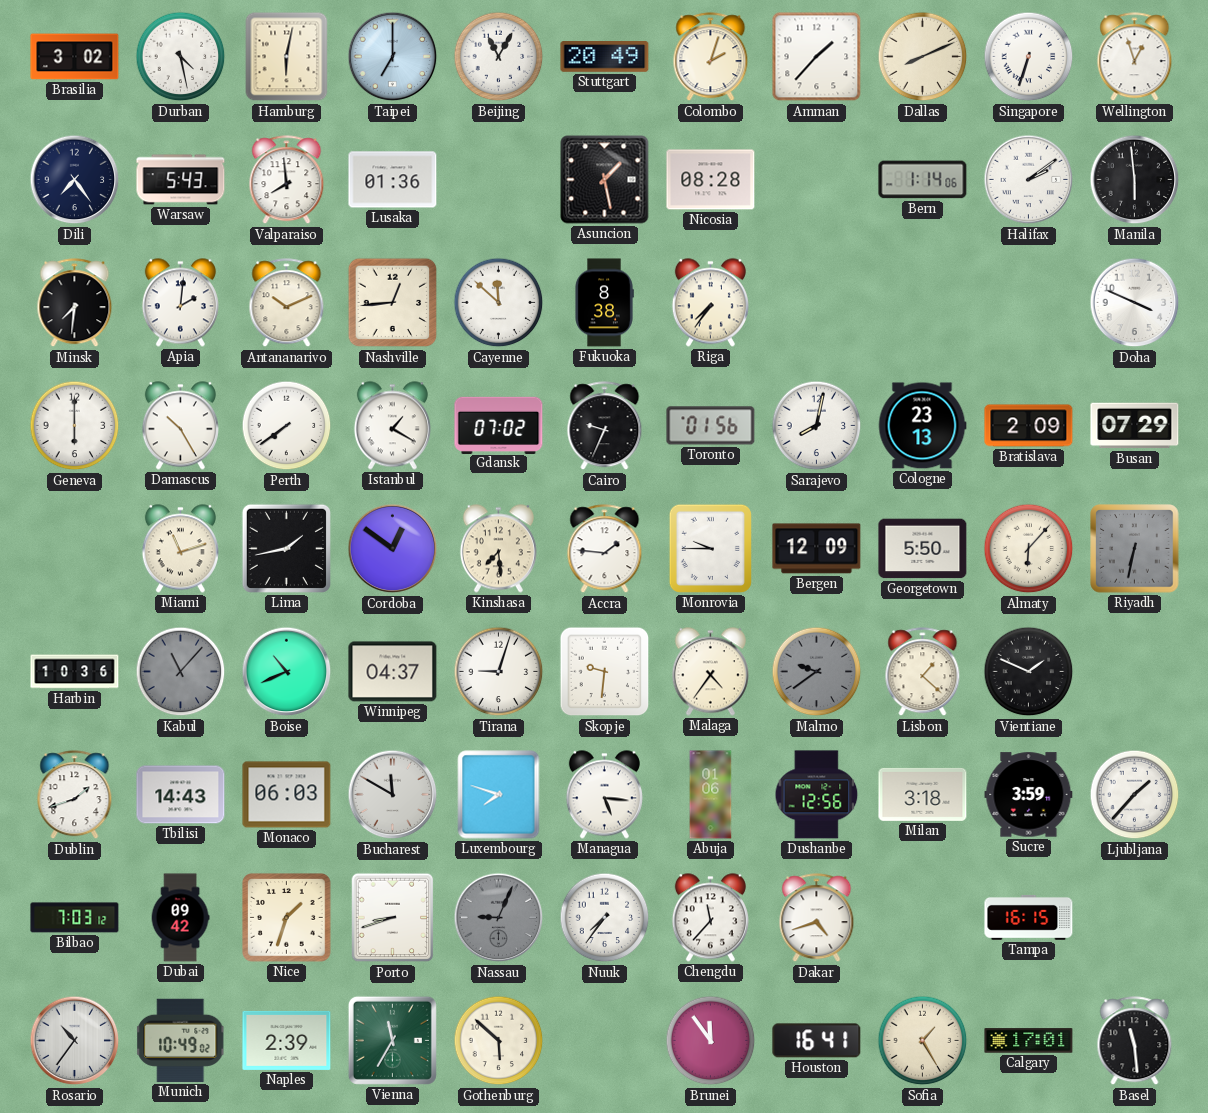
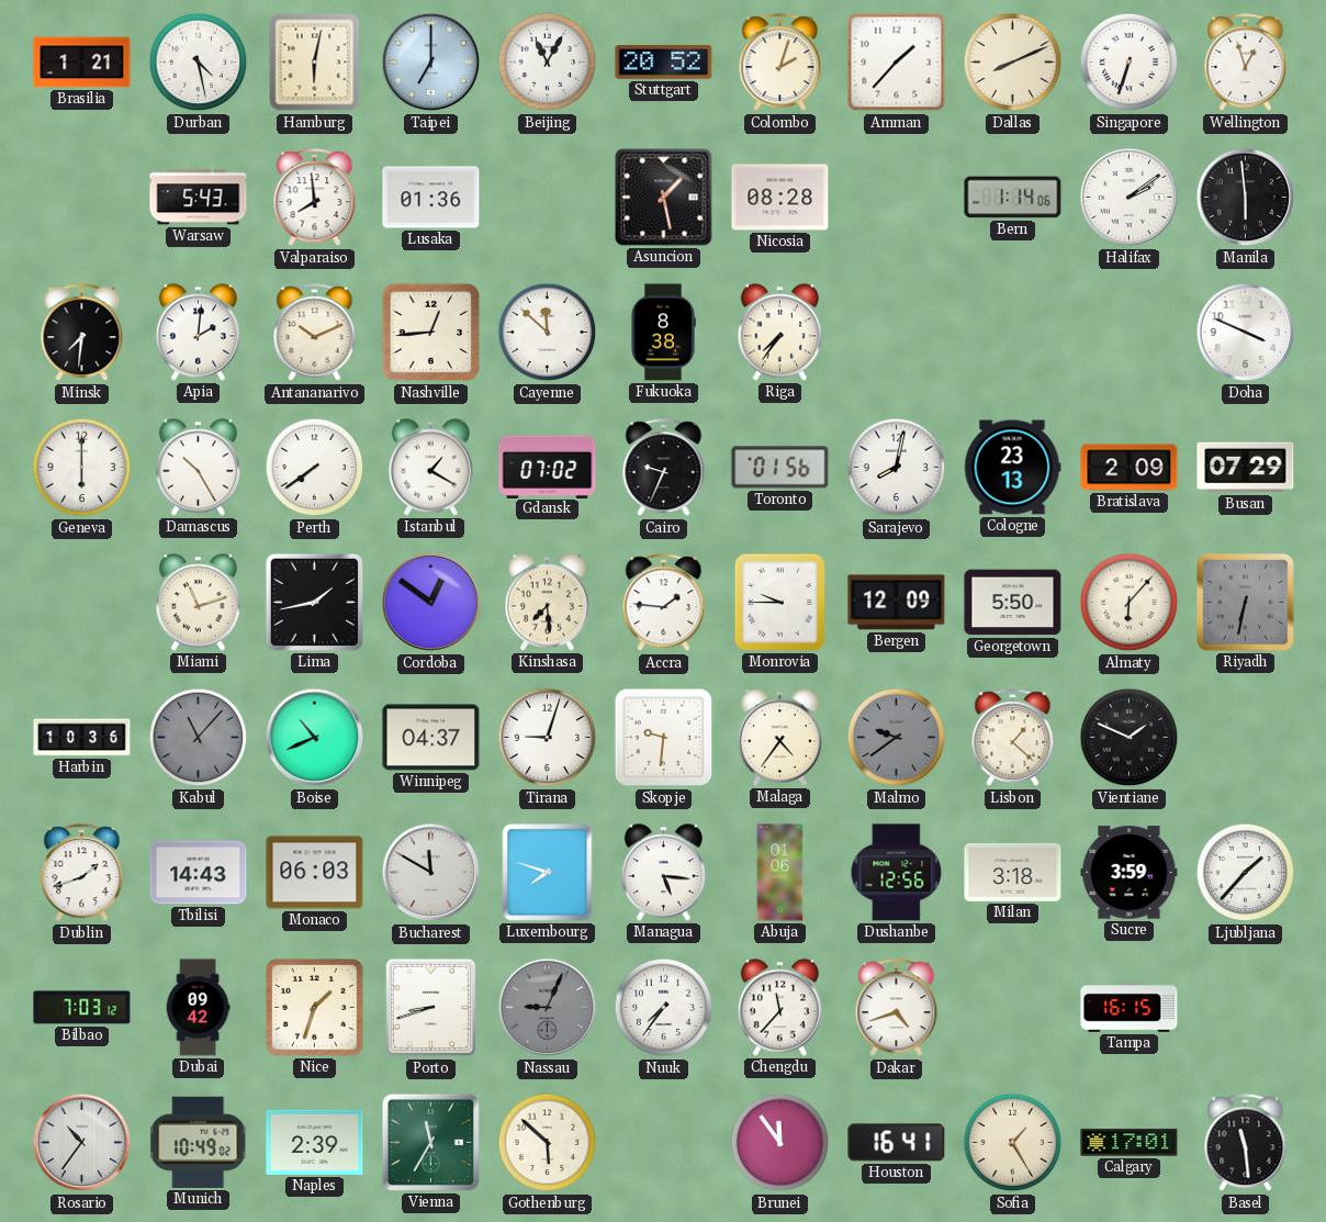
Brasilia: 3:02 -> 1:21
Stuttgart: 20:49 -> 20:52
Dili: 7:24 -> none
